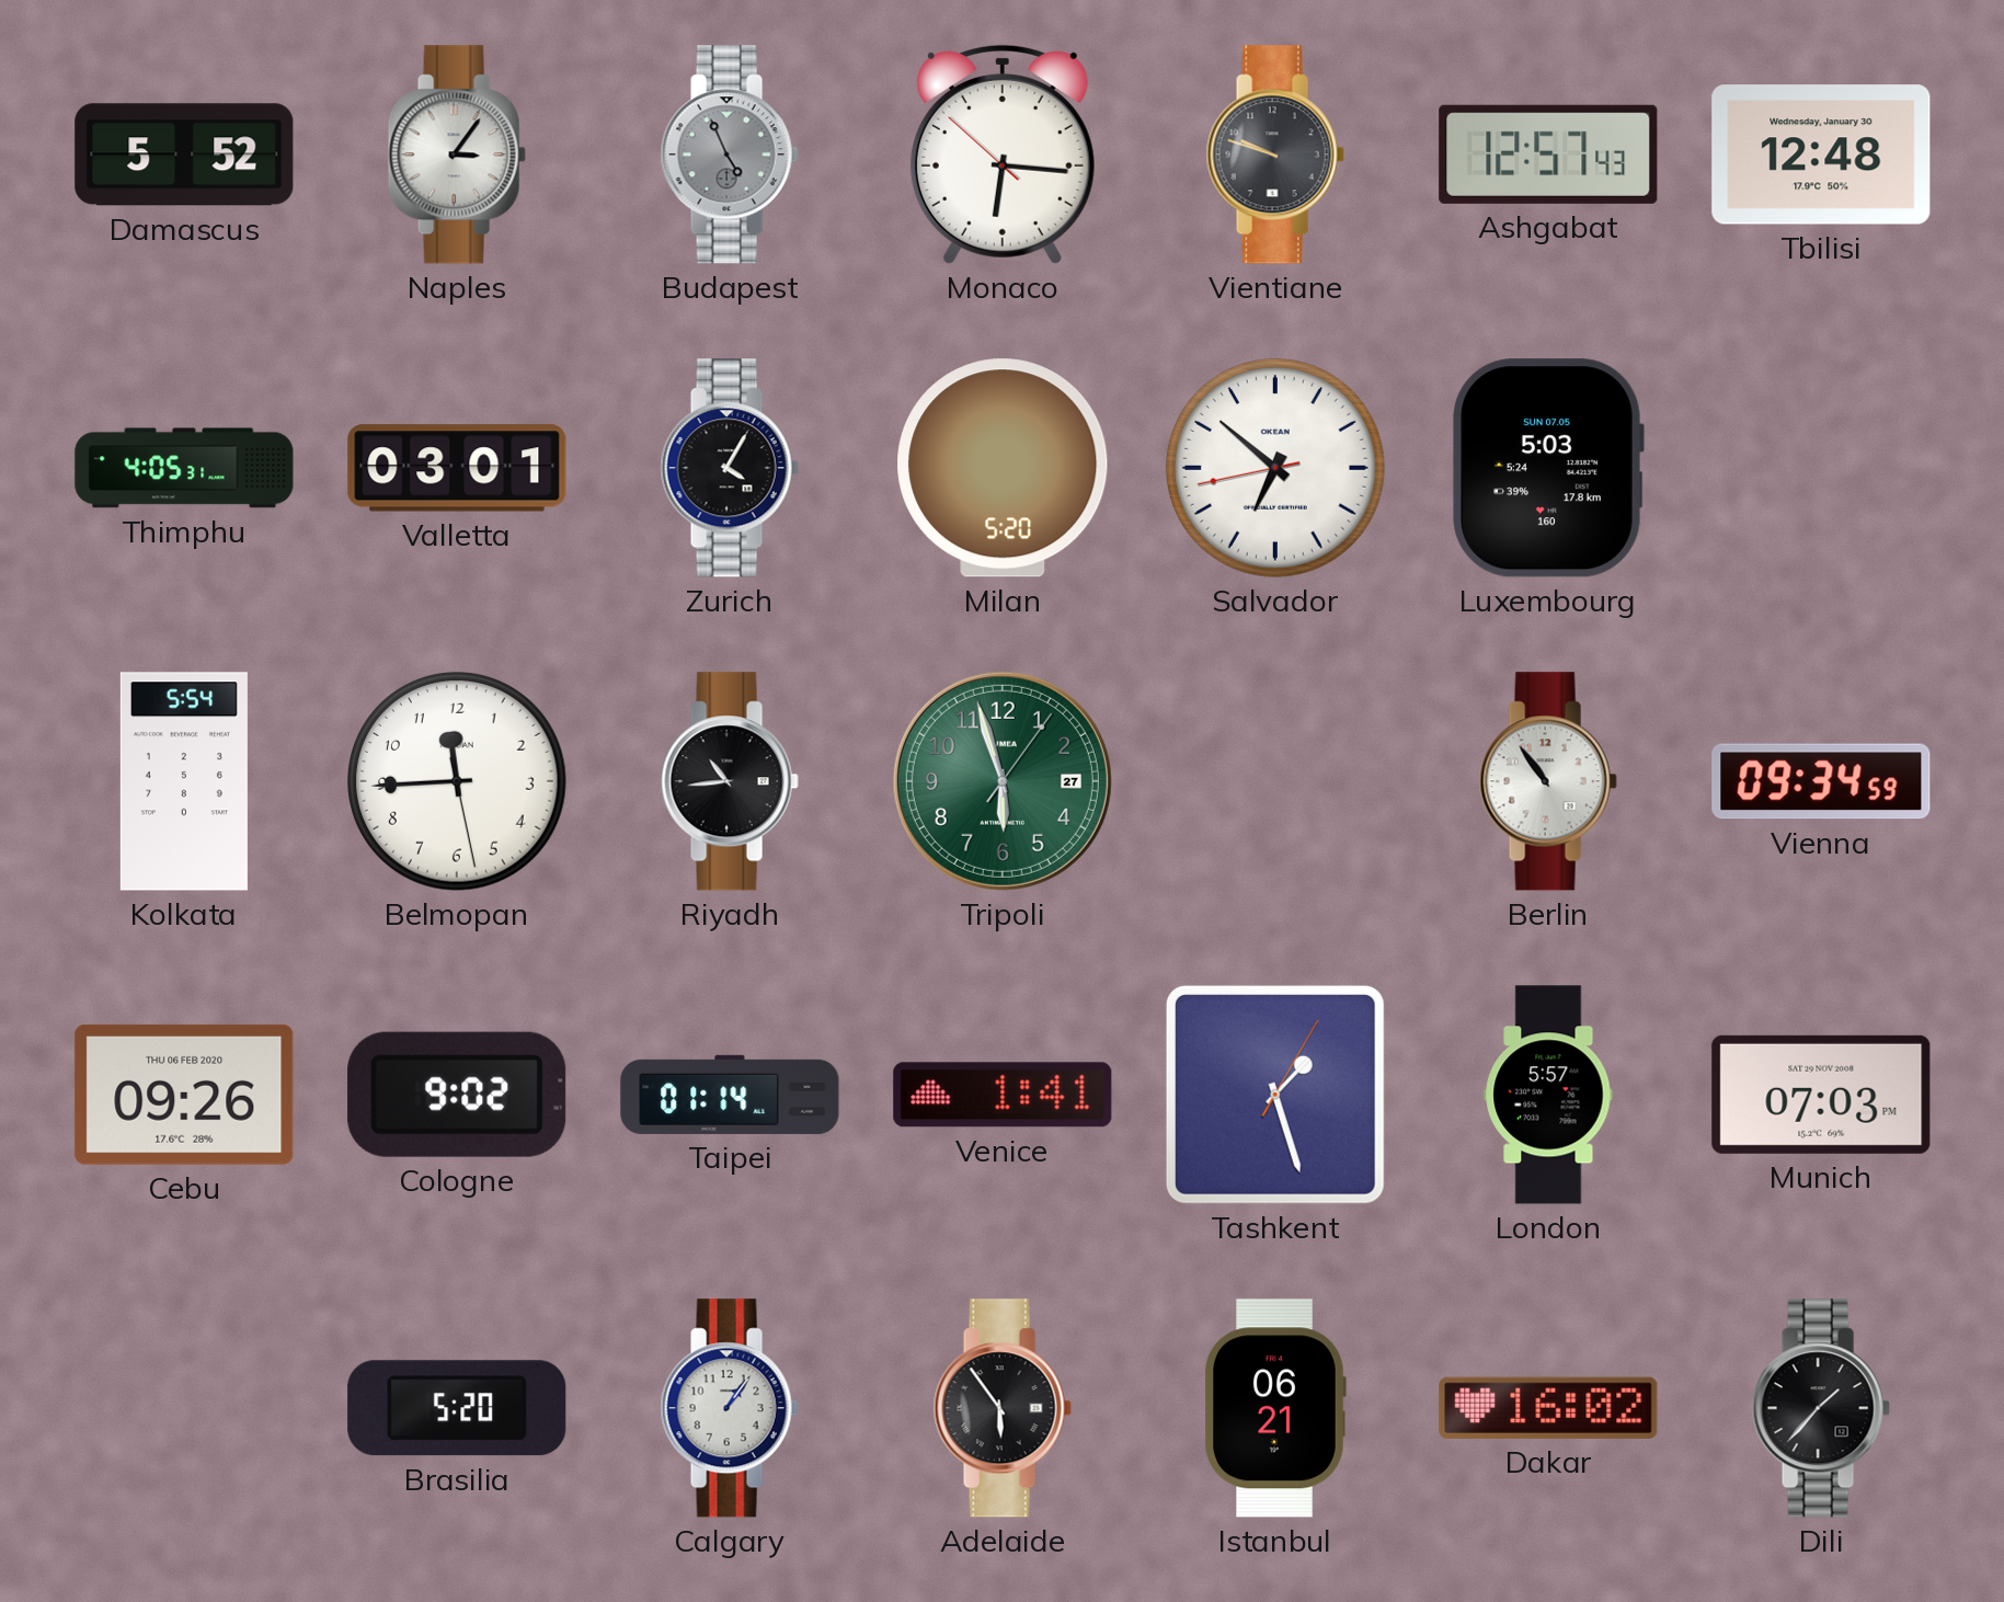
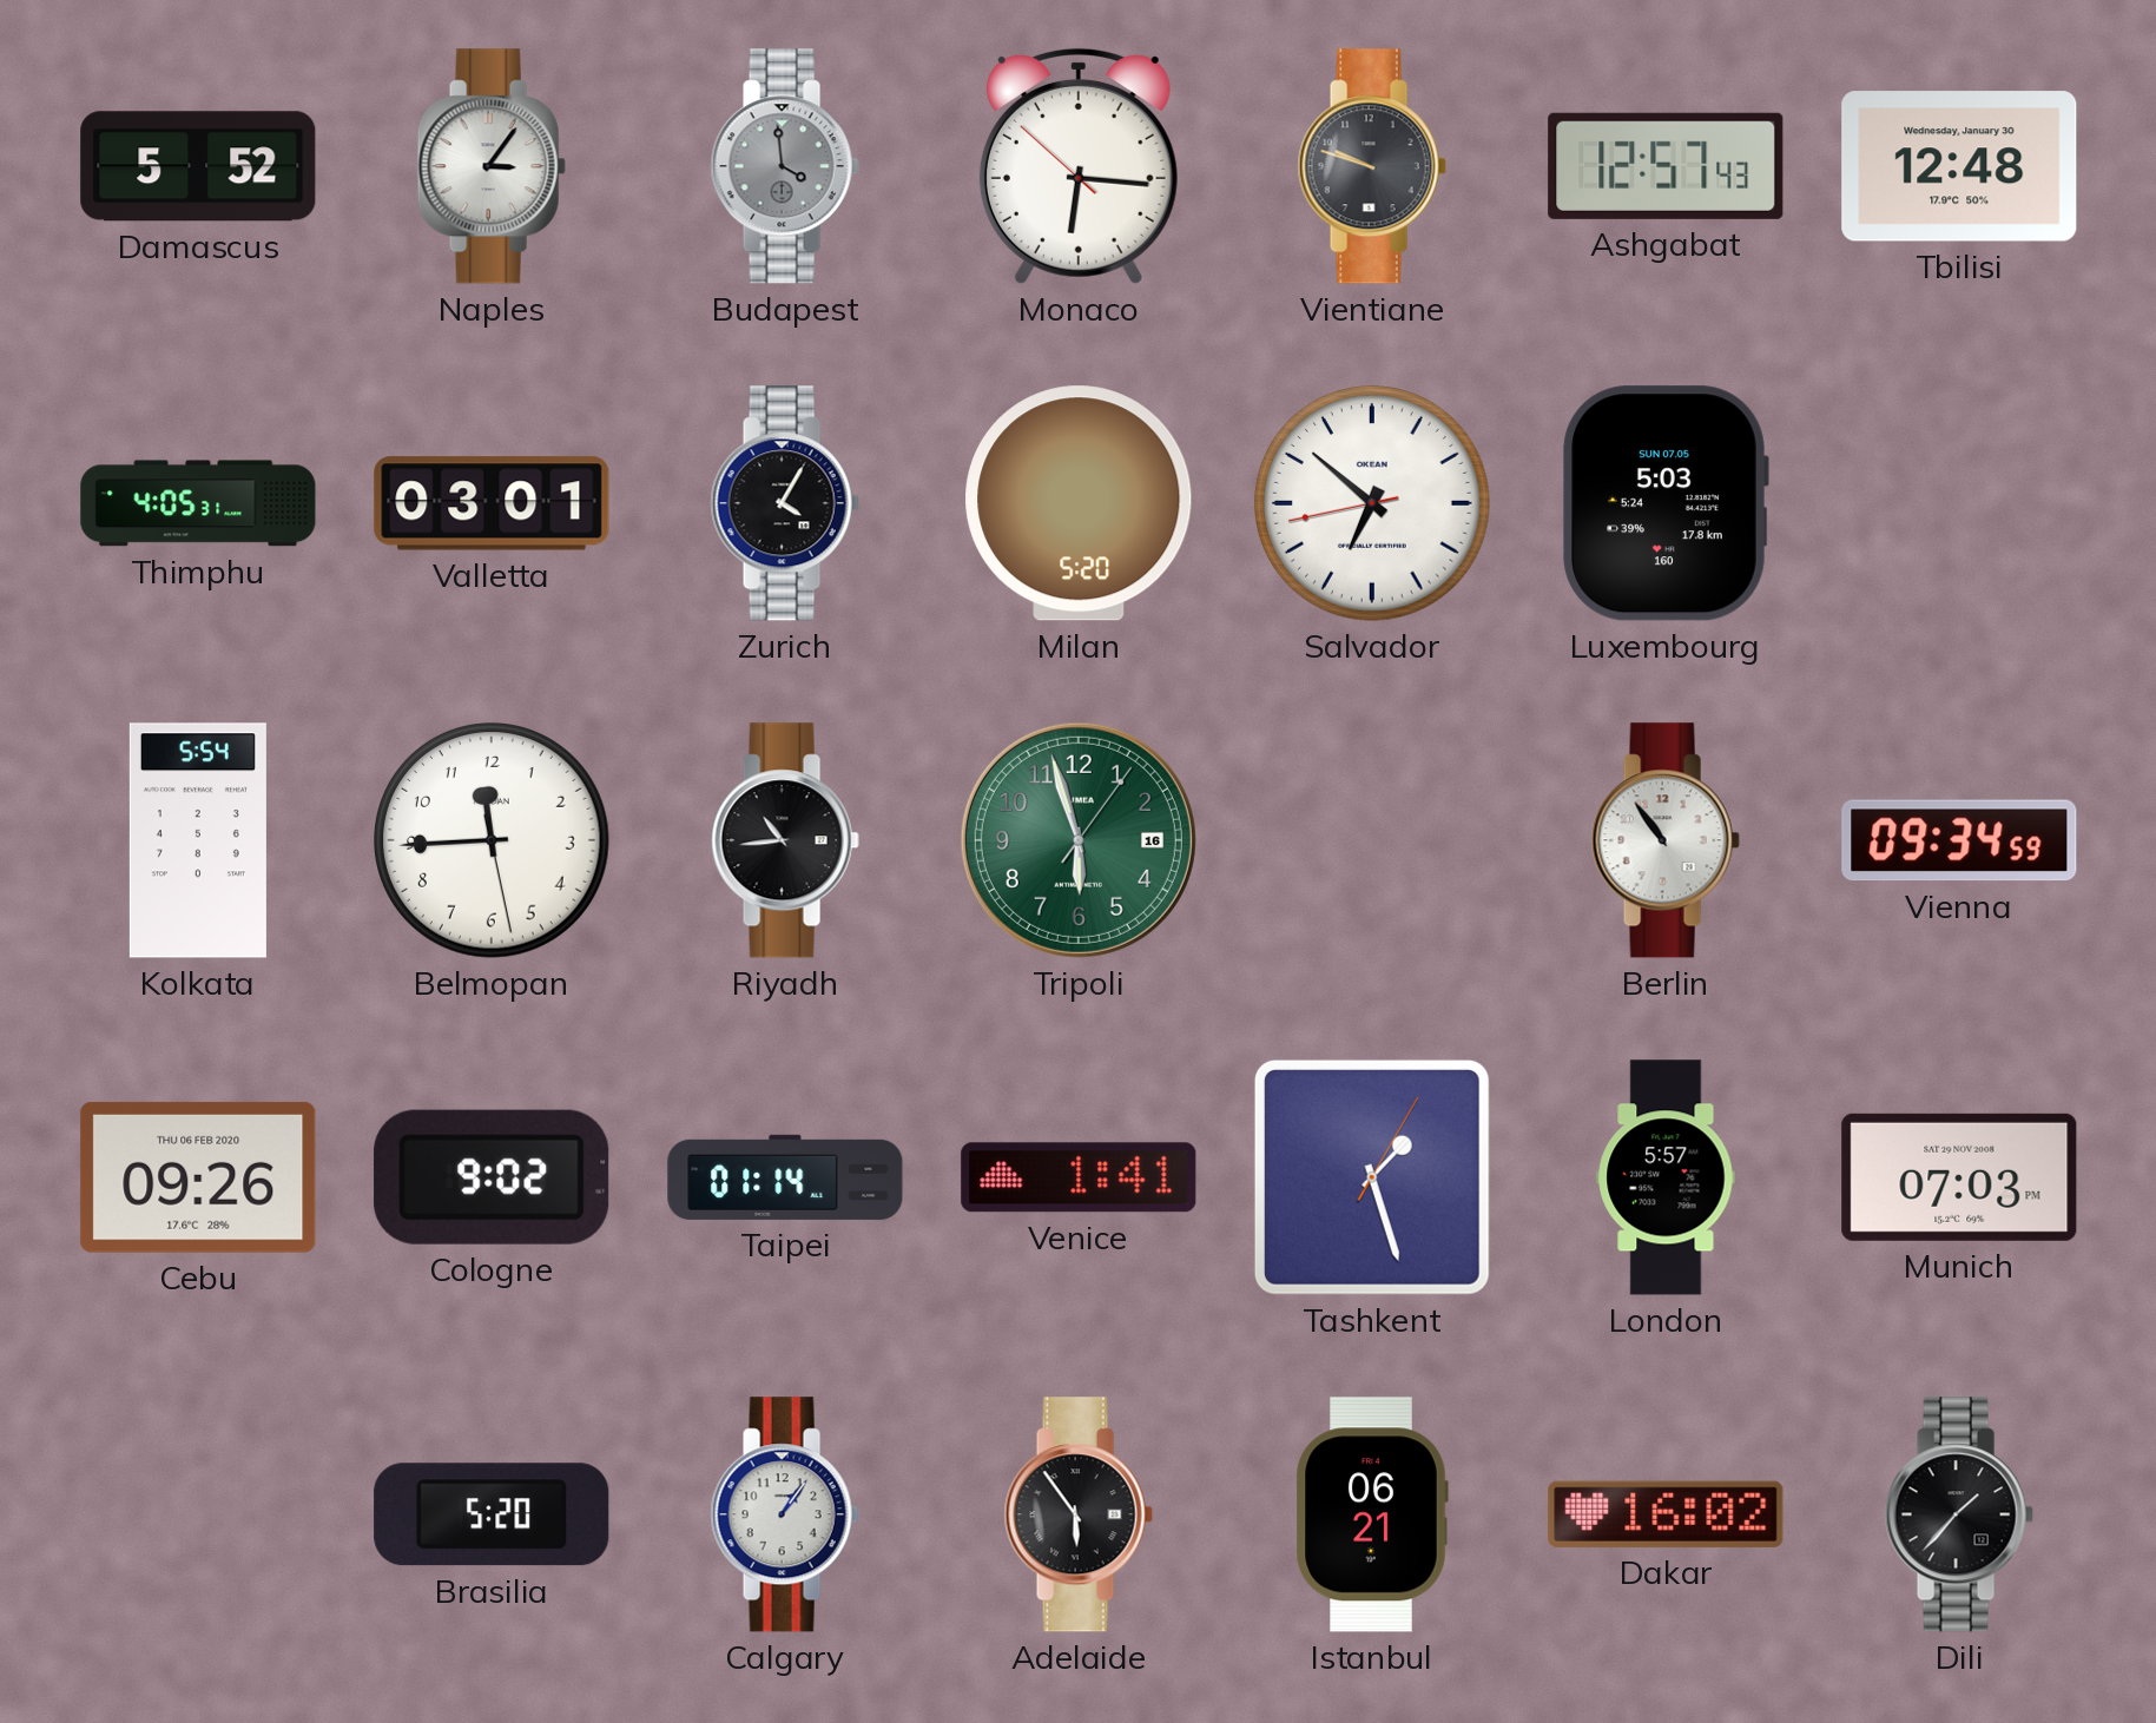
Budapest: 4:56 -> 3:59
Tripoli date: 27 -> 16
